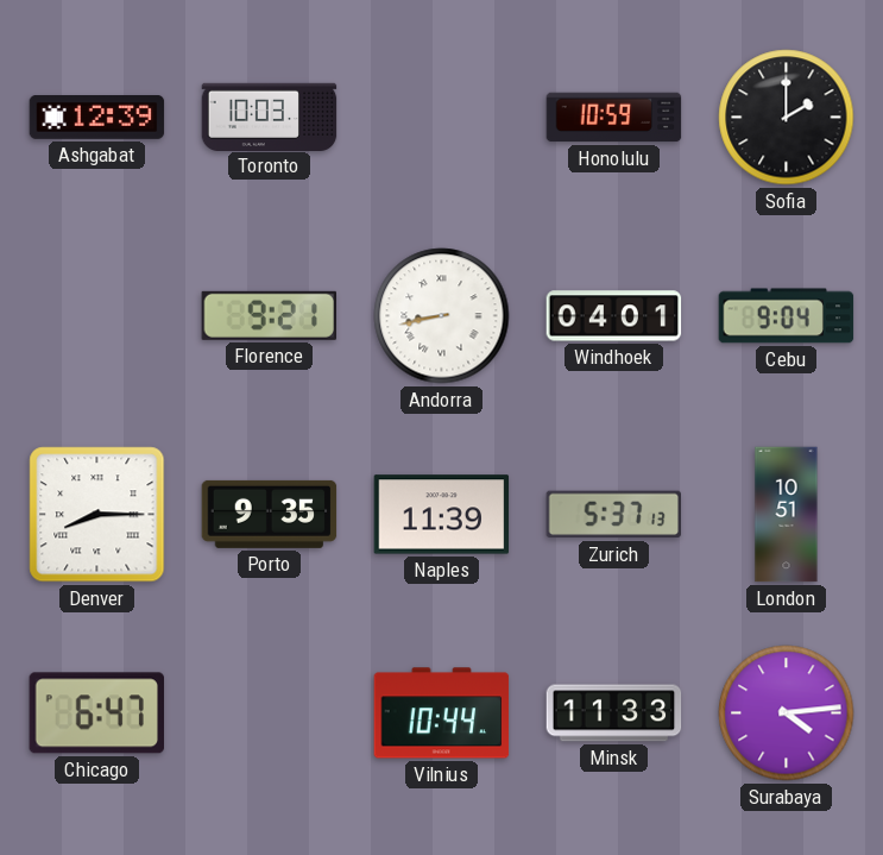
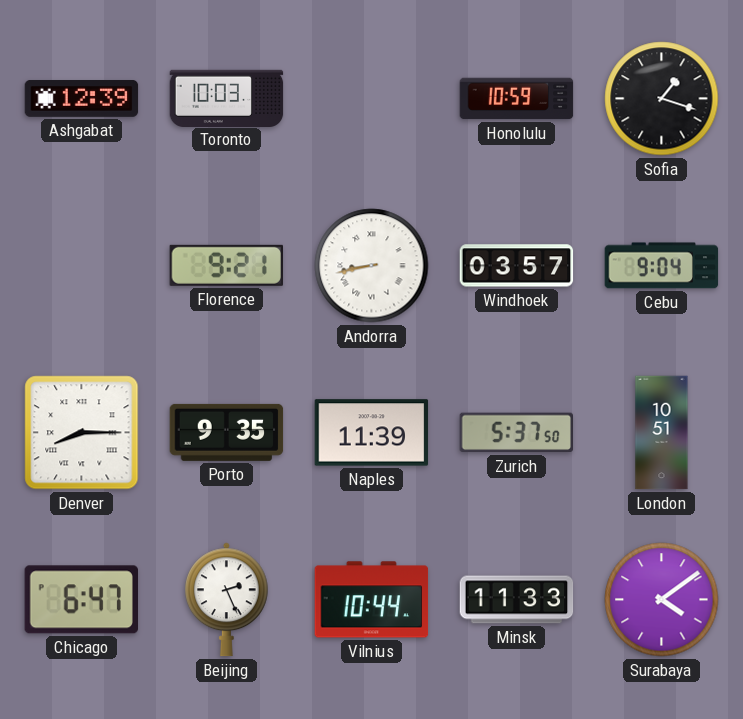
Sofia: 2:00 -> 1:18
Windhoek: 04:01 -> 03:57
Zurich: 5:37:13 -> 5:37:50
Beijing: none -> 2:26
Surabaya: 4:14 -> 4:09
